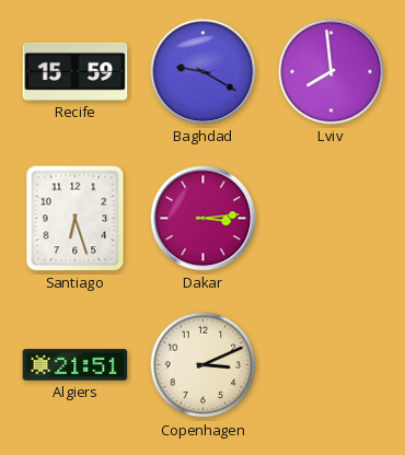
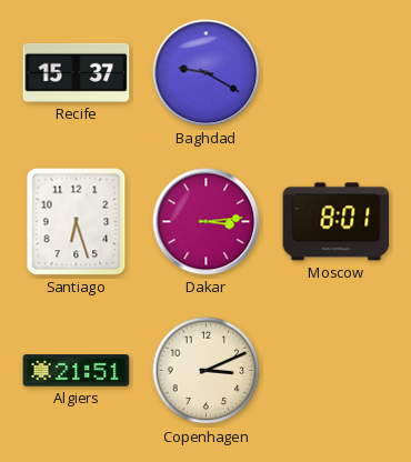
Recife: 15:59 -> 15:37
Lviv: 7:59 -> none
Moscow: none -> 8:01
